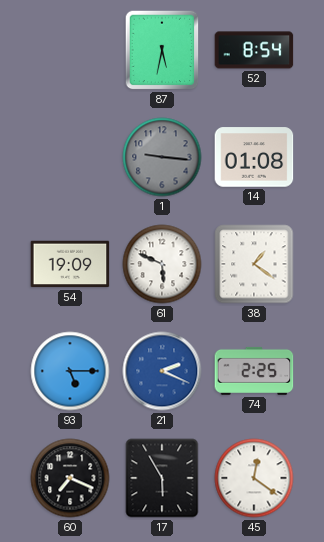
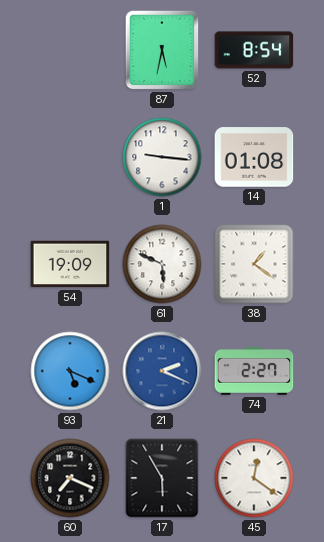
1 dial: grey -> white
93: 5:15 -> 5:19
74: 2:25 -> 2:27
